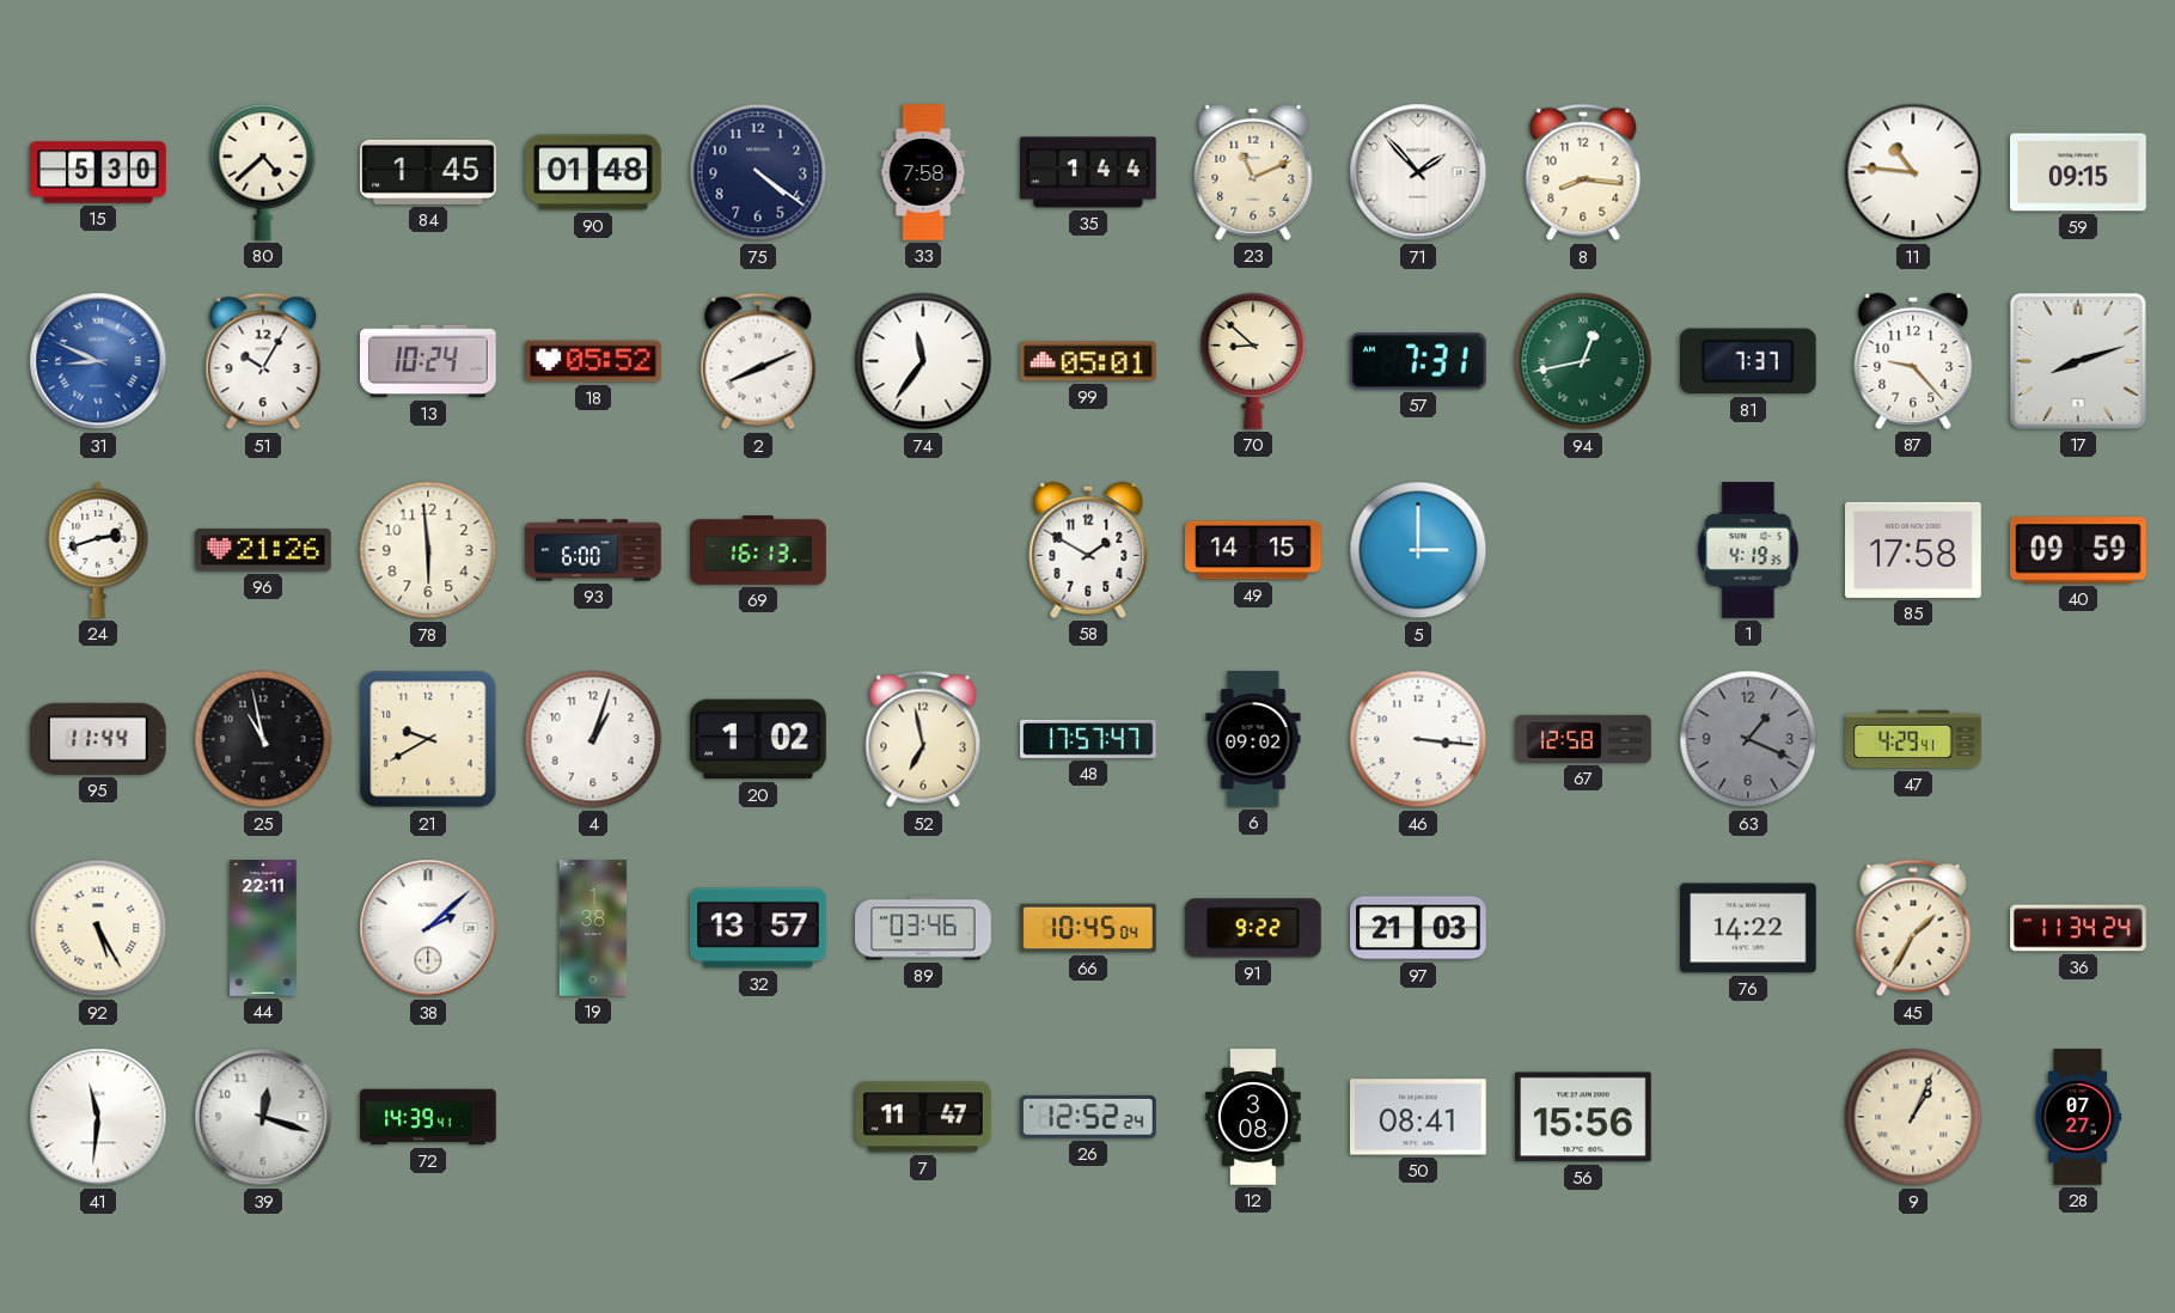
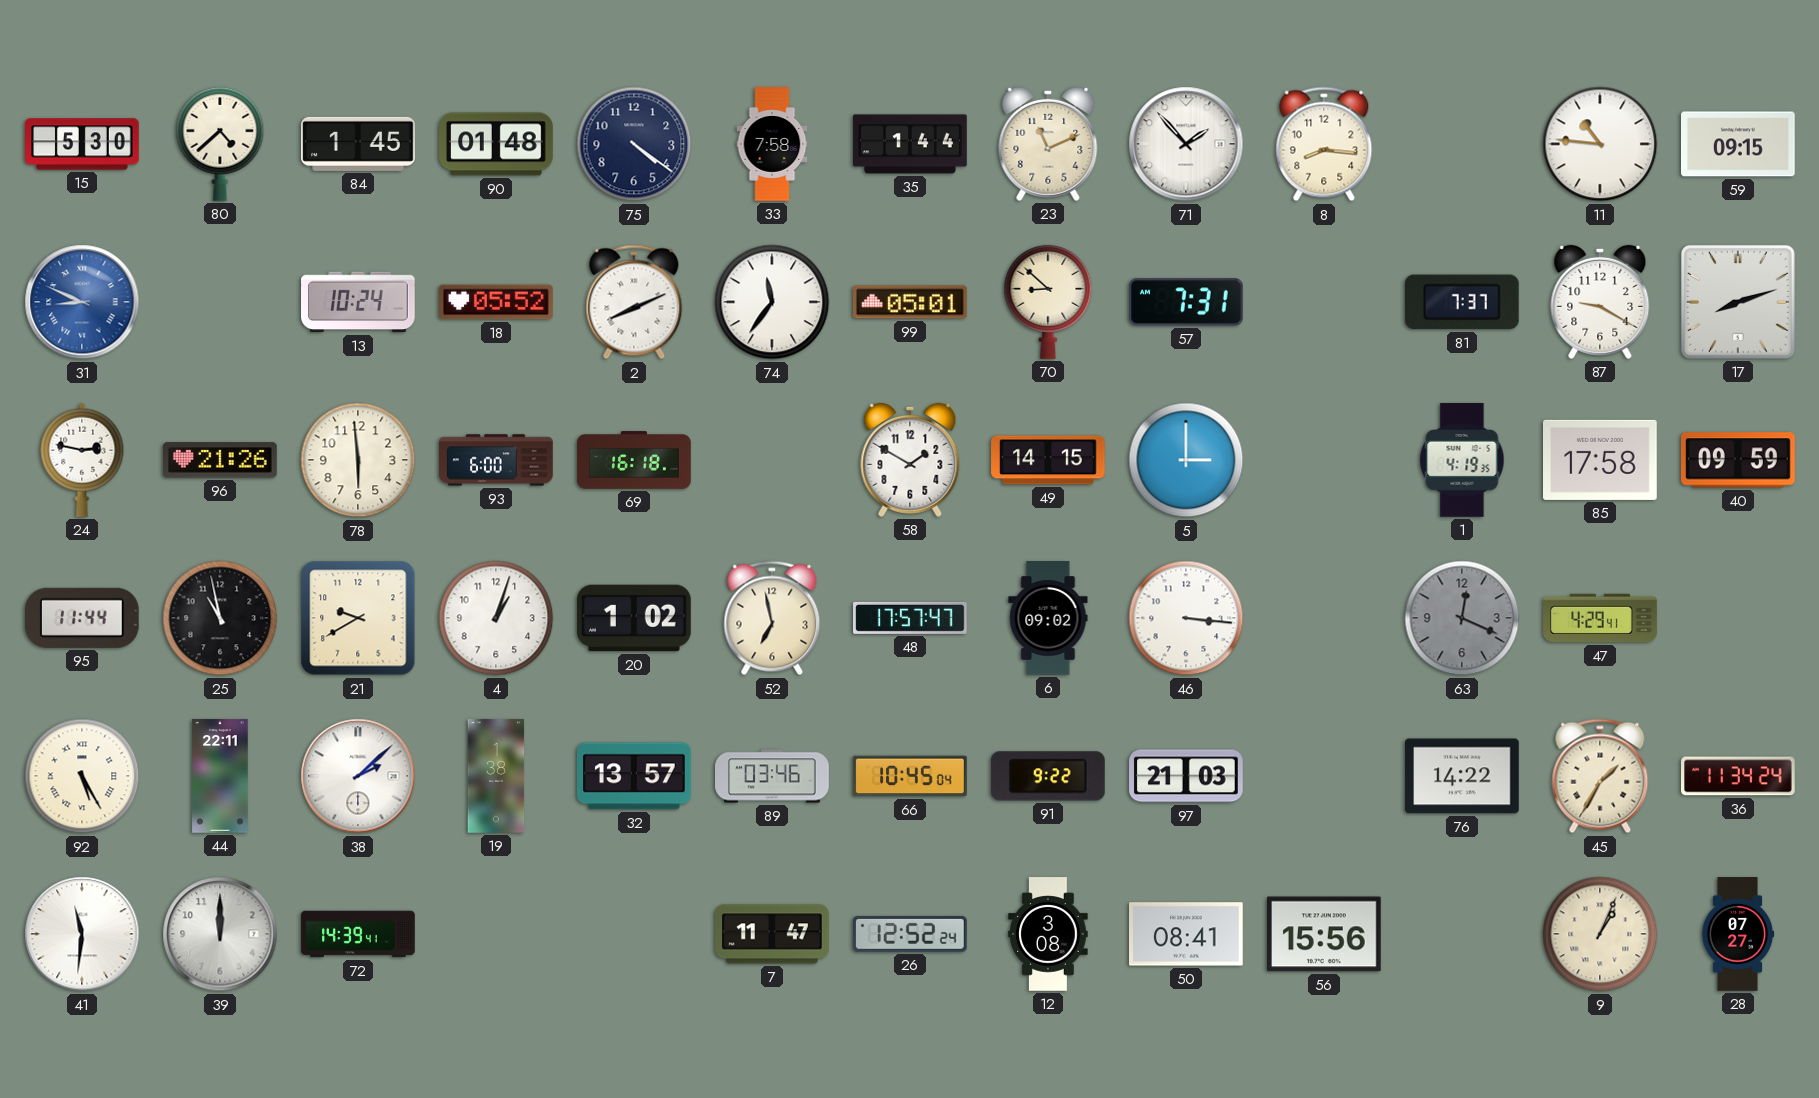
51: 10:05 -> none
94: 12:43 -> none
87: 9:23 -> 9:20
24: 2:42 -> 2:47
69: 16:13 -> 16:18
67: 12:58 -> none
63: 1:19 -> 12:19
39: 12:18 -> 12:00
